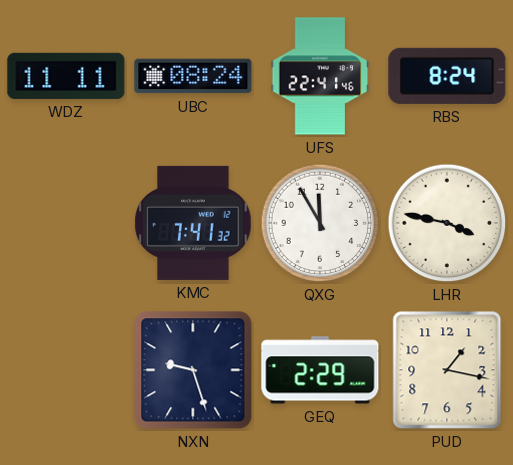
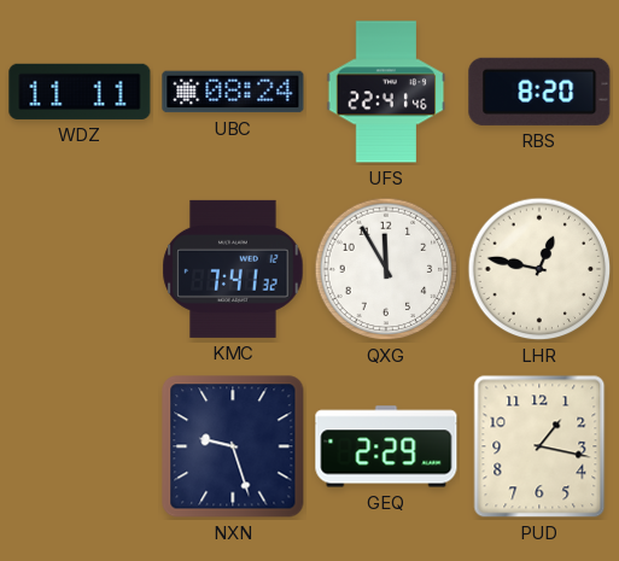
RBS: 8:24 -> 8:20
LHR: 3:47 -> 12:47
